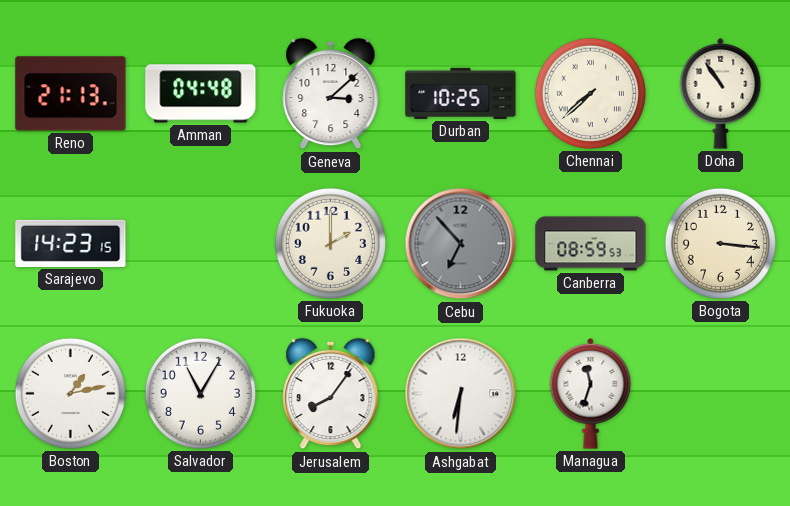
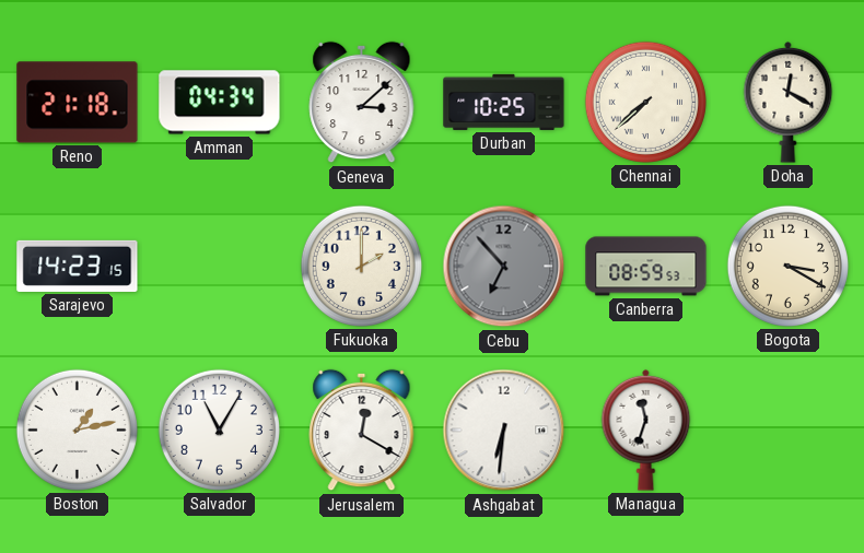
Reno: 21:13 -> 21:18
Amman: 04:48 -> 04:34
Doha: 10:54 -> 12:20
Bogota: 3:16 -> 3:20
Jerusalem: 8:06 -> 12:20
